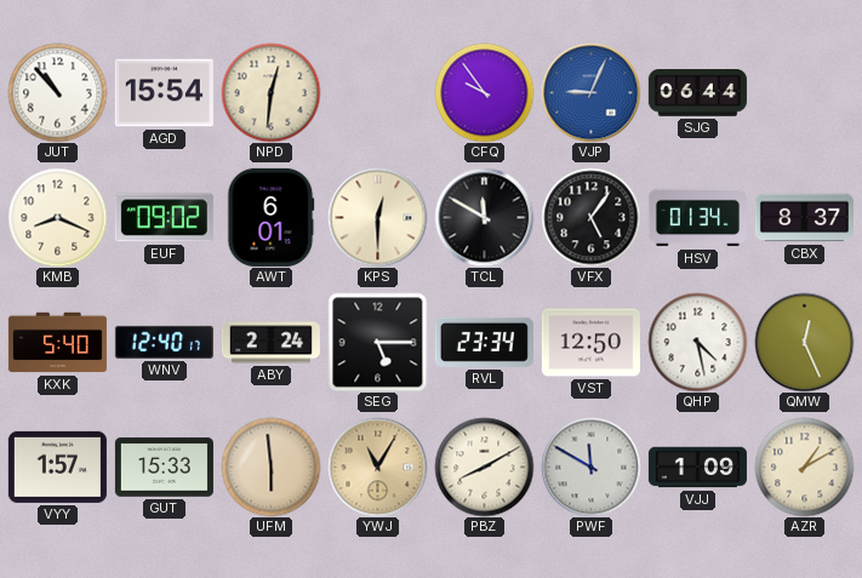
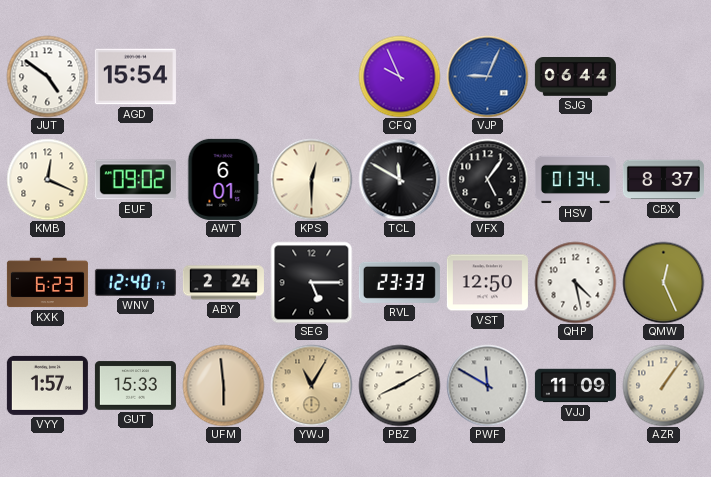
JUT: 10:53 -> 4:51
NPD: 12:31 -> none
CFQ: 9:54 -> 9:56
KMB: 8:19 -> 12:19
KXK: 5:40 -> 6:23
RVL: 23:34 -> 23:33
VJJ: 1:09 -> 11:09
AZR: 1:10 -> 1:06
